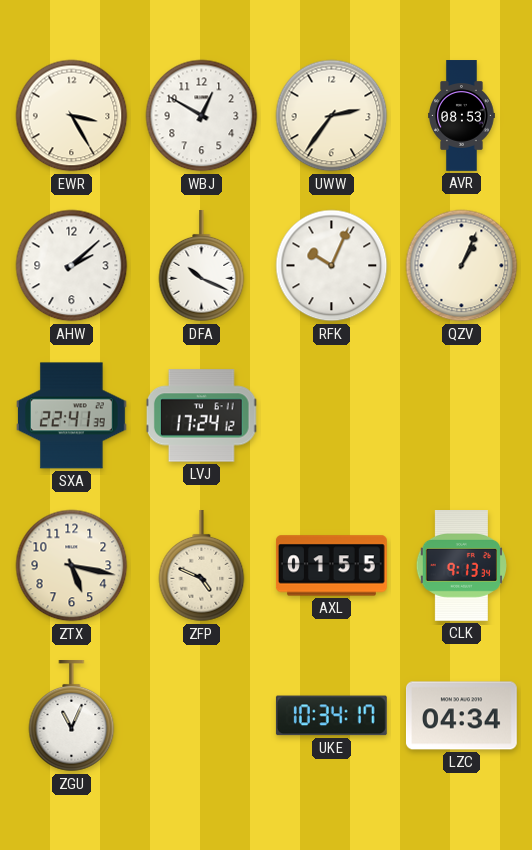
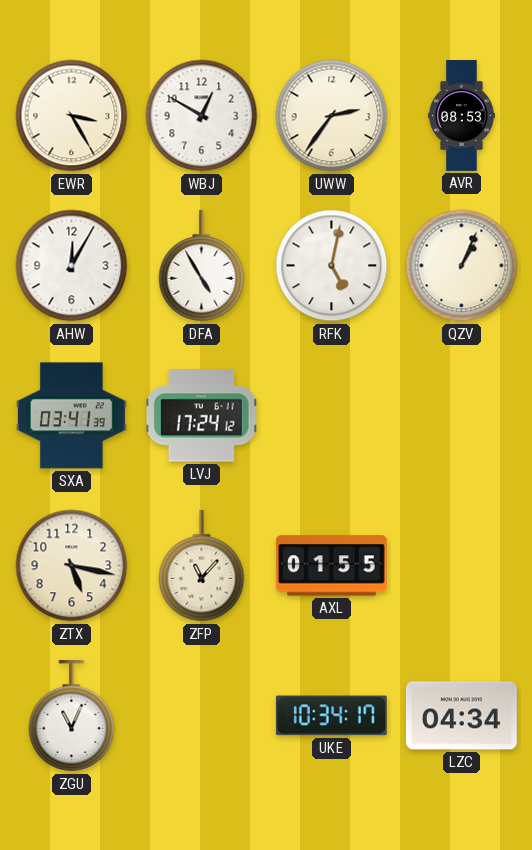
AHW: 2:08 -> 12:05
DFA: 10:19 -> 4:55
RFK: 10:04 -> 5:02
SXA: 22:41 -> 03:41
ZFP: 4:49 -> 11:07
CLK: 9:13 -> none
